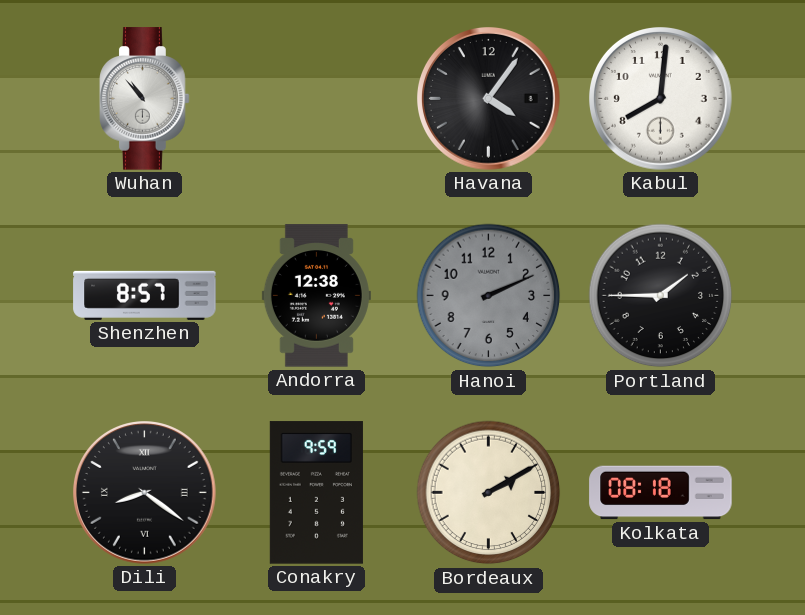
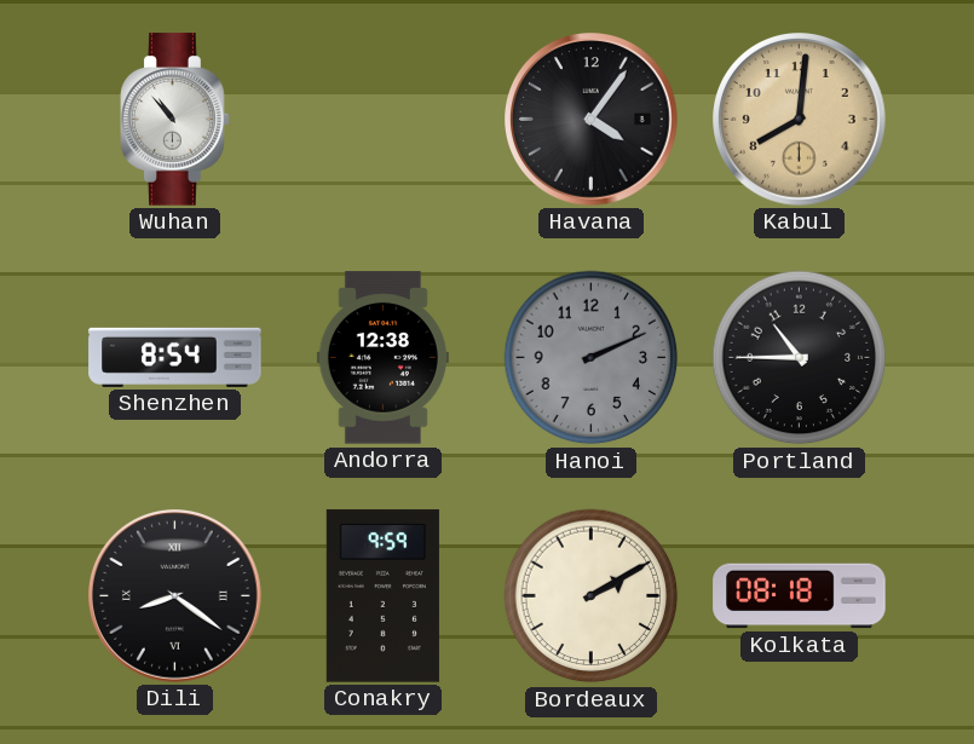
Kabul dial: white -> champagne
Shenzhen: 8:57 -> 8:54
Portland: 1:45 -> 10:45
